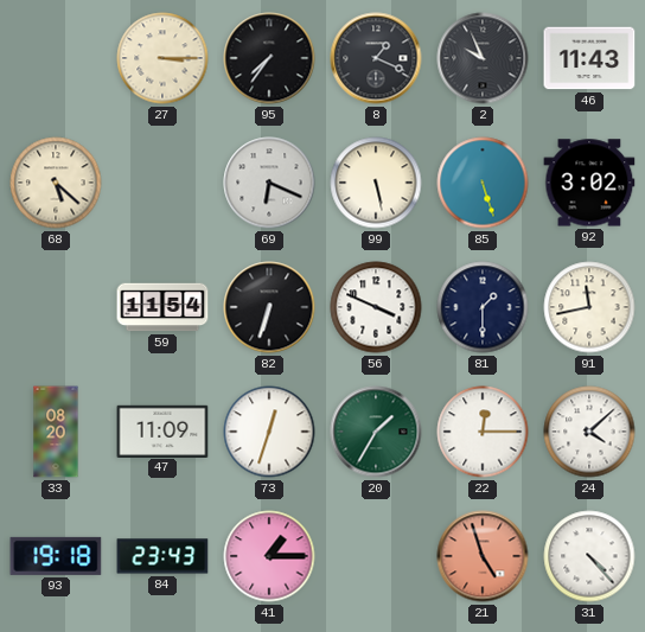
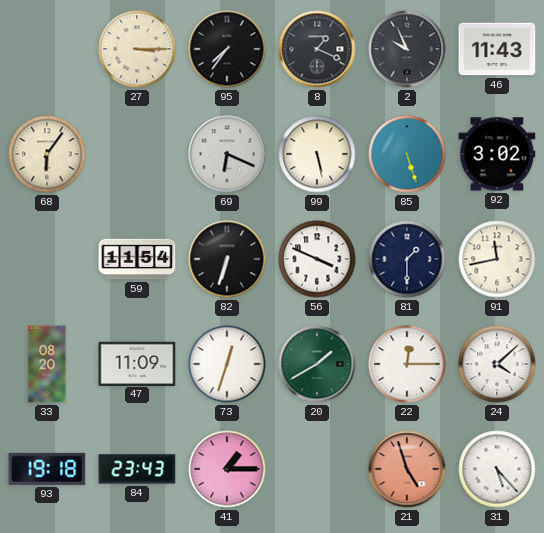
68: 5:22 -> 6:06
20: 1:35 -> 1:40
31: 4:23 -> 5:23
